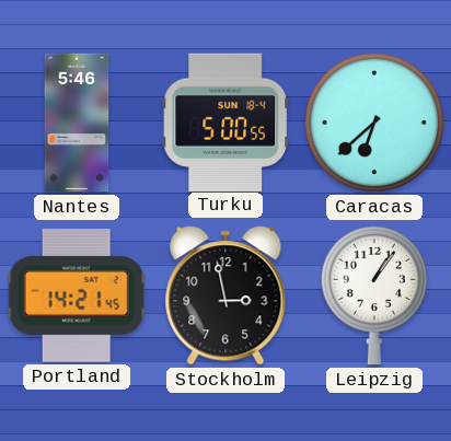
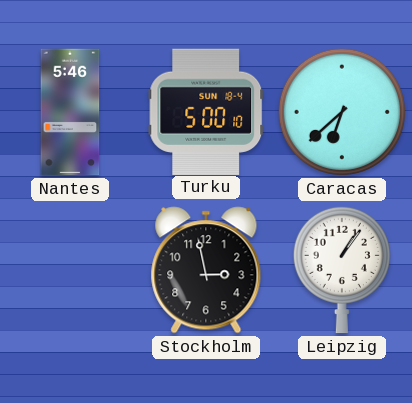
Turku: 5:00:55 -> 5:00:10
Portland: 14:21 -> none
